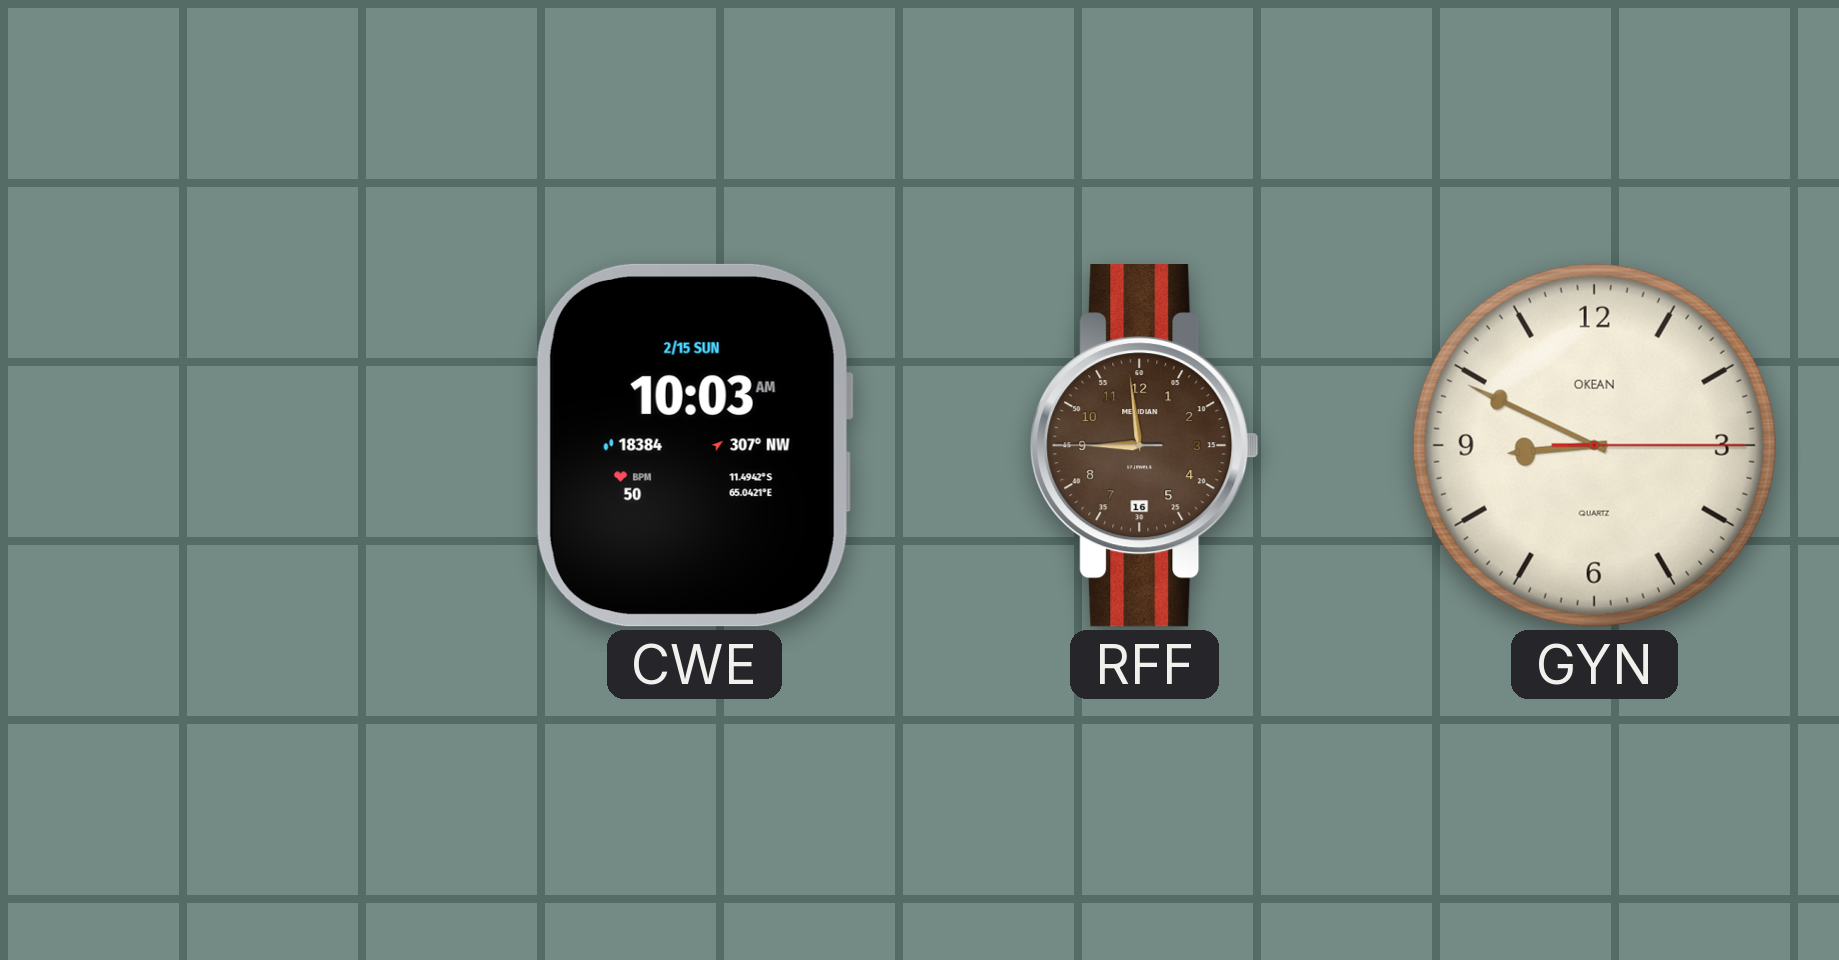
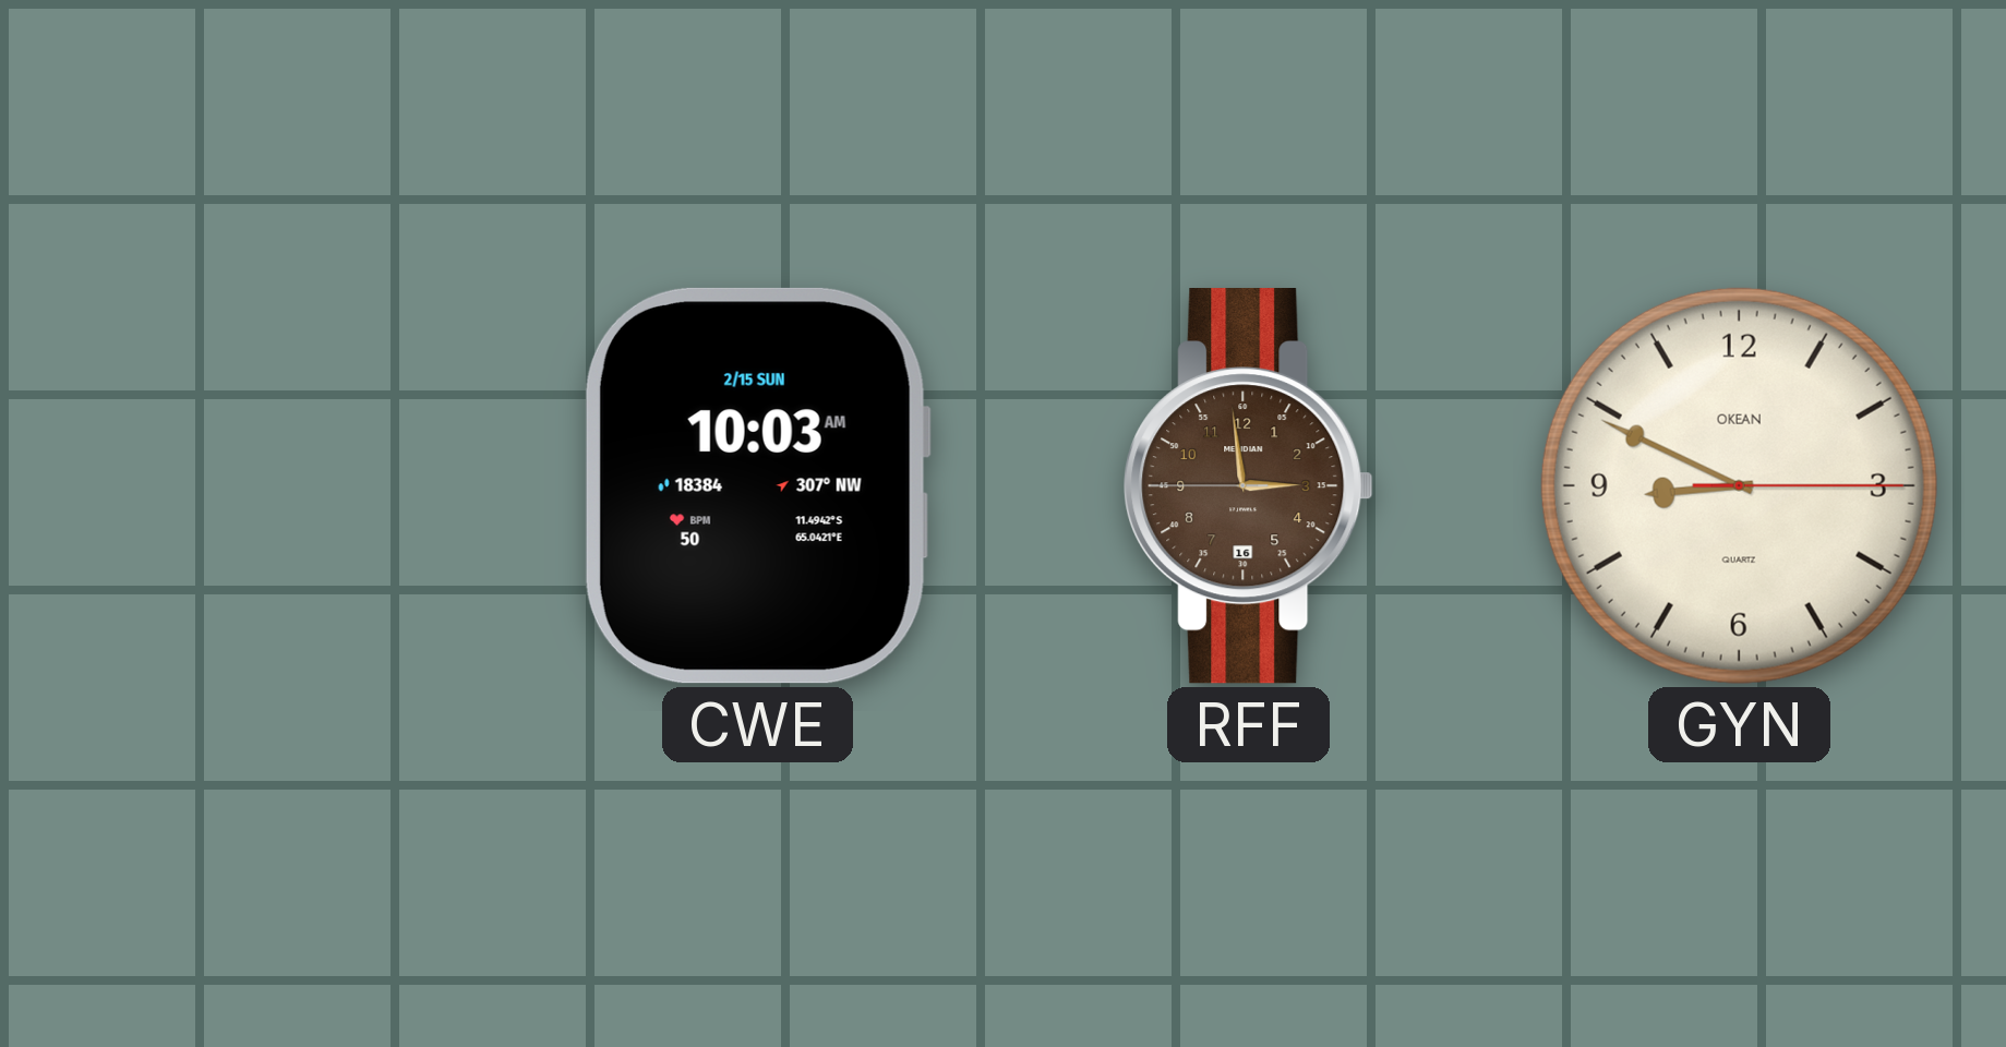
RFF: 8:58 -> 2:58
